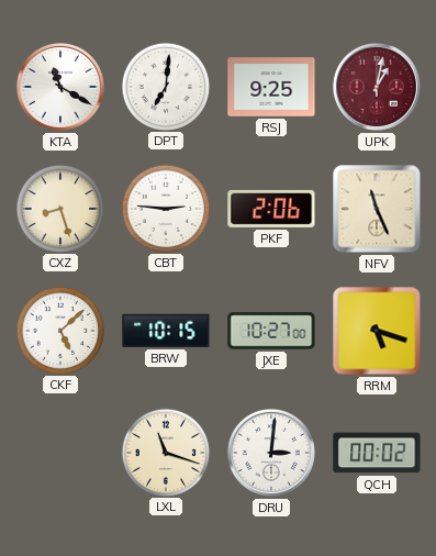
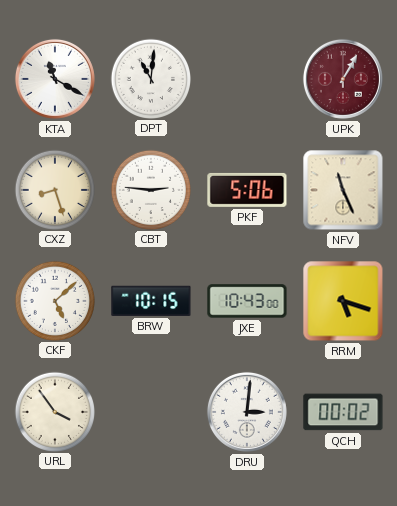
DPT: 7:01 -> 11:01
RSJ: 9:25 -> none
UPK: 1:02 -> 1:05
PKF: 2:06 -> 5:06
JXE: 10:27 -> 10:43
URL: none -> 3:54
LXL: 11:18 -> none
